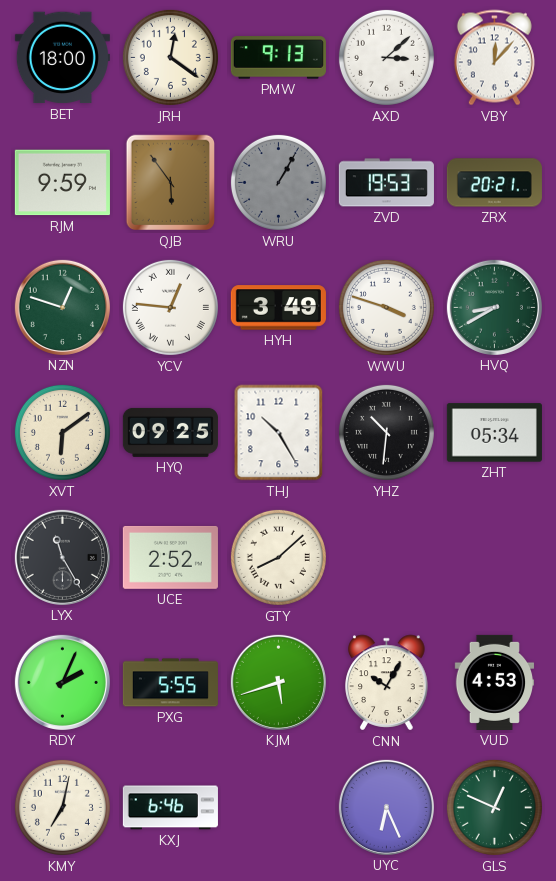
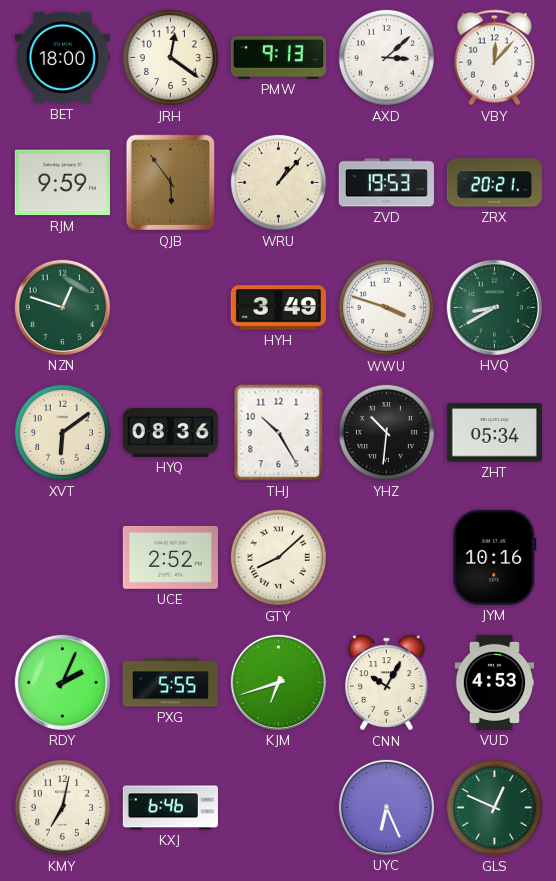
WRU: 1:05 -> 1:07
WRU dial: grey -> cream
YCV: 12:46 -> none
HYQ: 09:25 -> 08:36
LYX: 11:25 -> none
JYM: none -> 10:16
KJM: 5:42 -> 6:42
